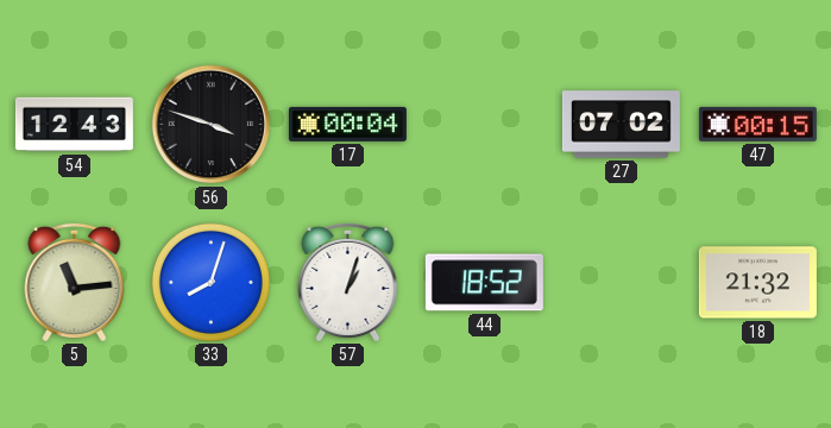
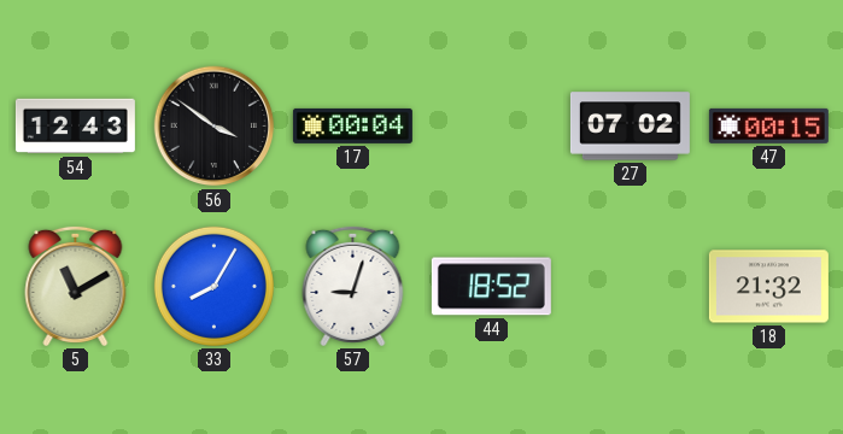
56: 3:48 -> 3:51
5: 11:14 -> 11:10
33: 8:03 -> 8:05
57: 1:03 -> 9:03
